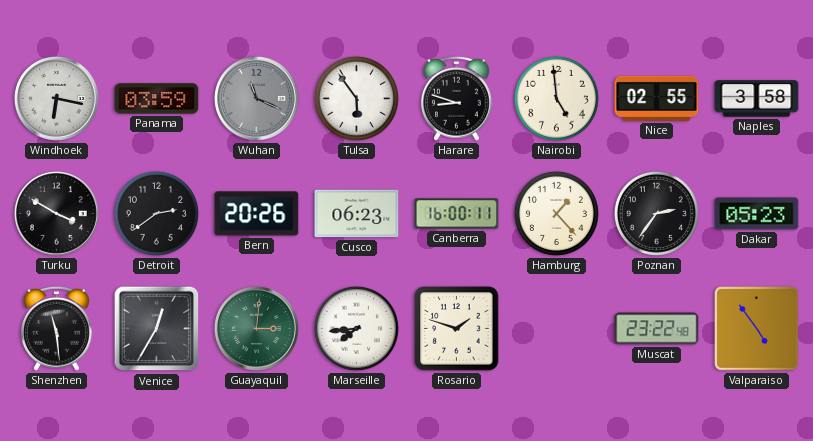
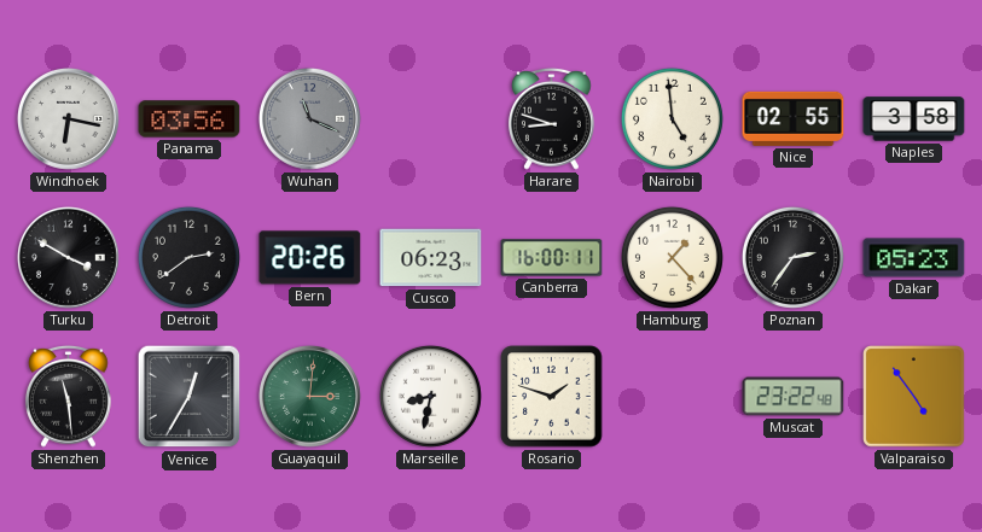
Panama: 03:59 -> 03:56
Tulsa: 5:54 -> none
Marseille: 7:44 -> 8:32
